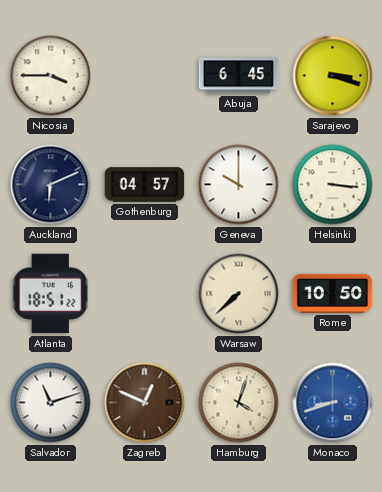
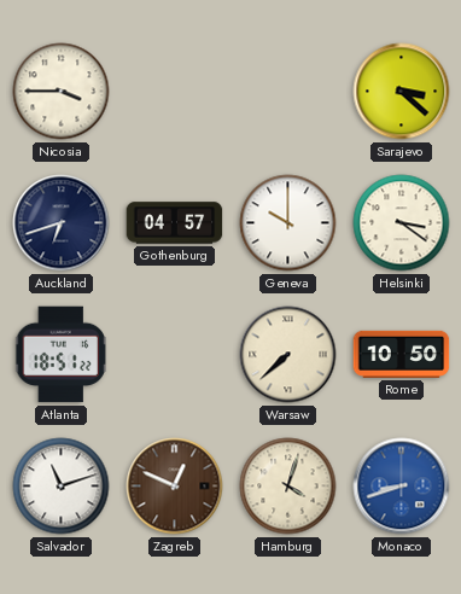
Abuja: 6:45 -> none
Sarajevo: 3:18 -> 3:22
Auckland: 6:11 -> 6:42
Helsinki: 3:16 -> 3:21
